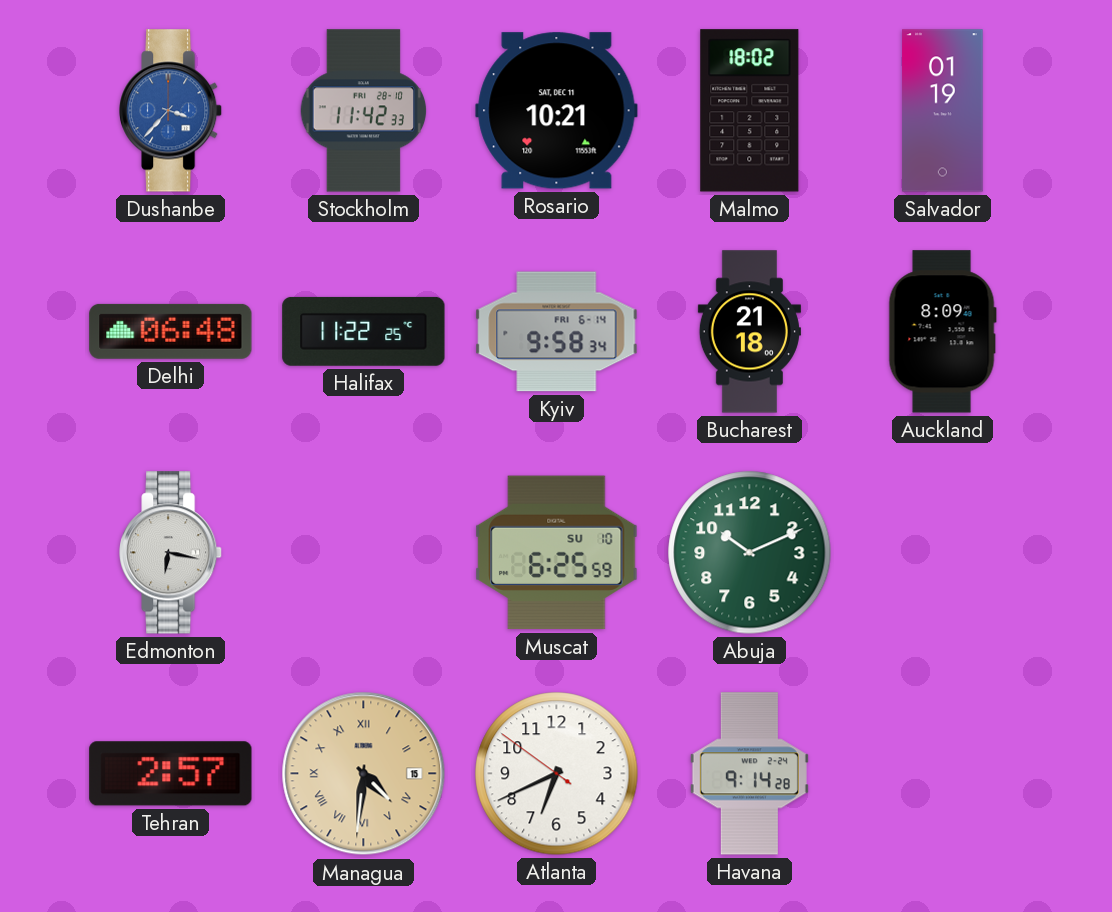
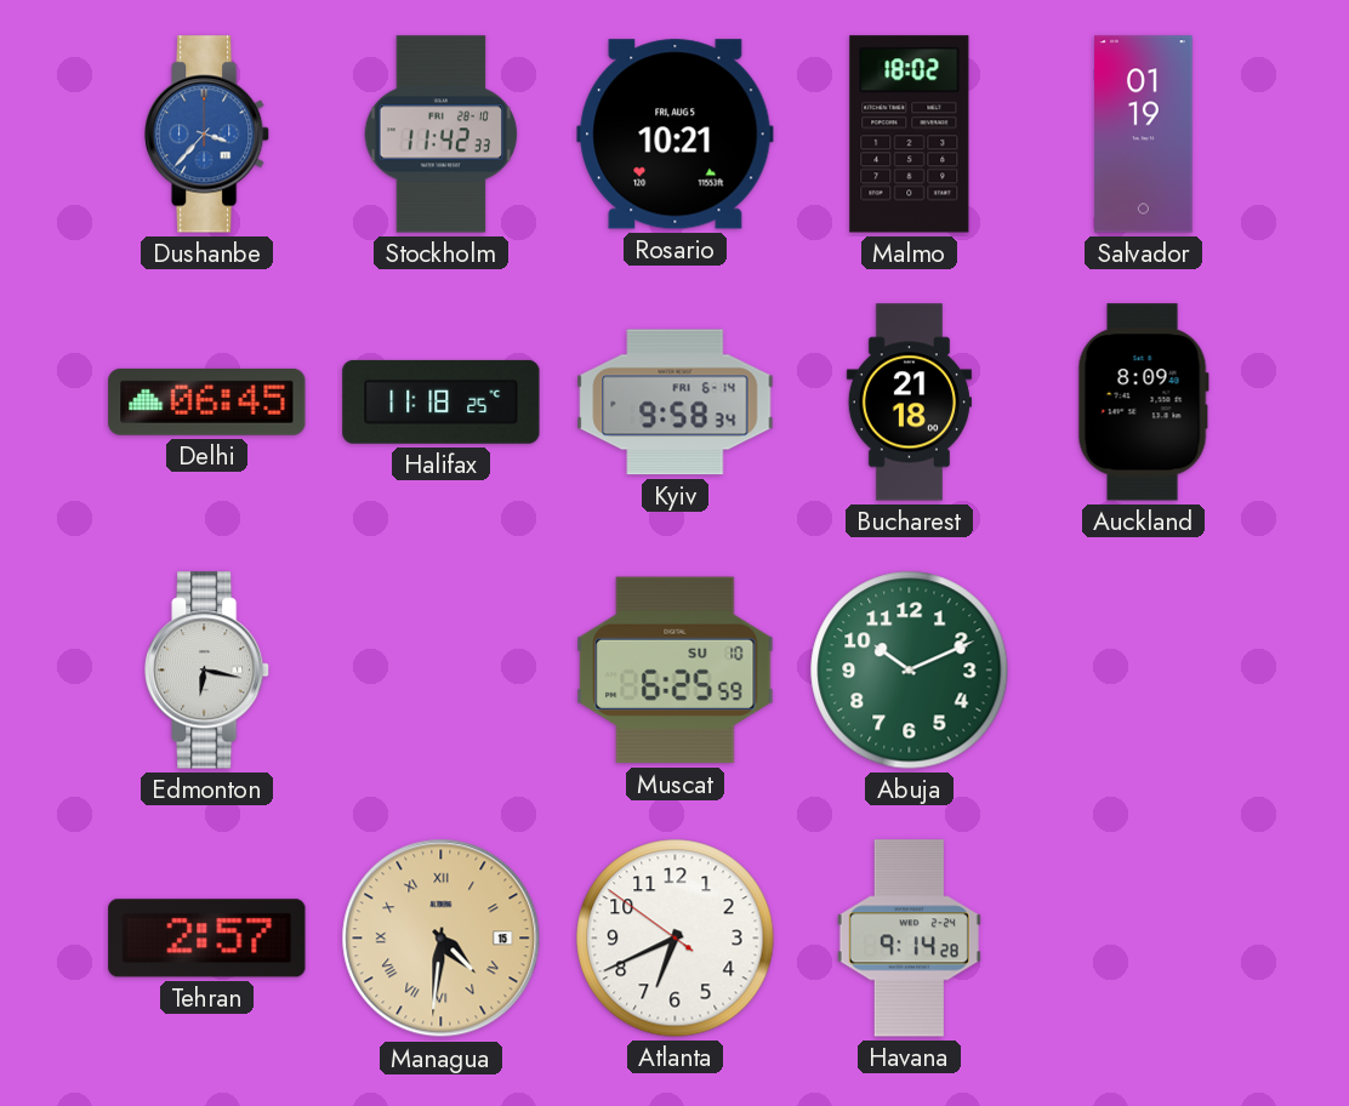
Rosario date: SAT, DEC 11 -> FRI, AUG 5
Delhi: 06:48 -> 06:45
Halifax: 11:22 -> 11:18
